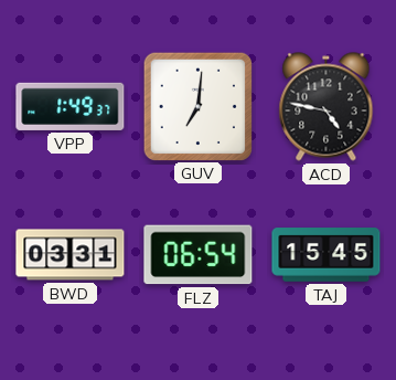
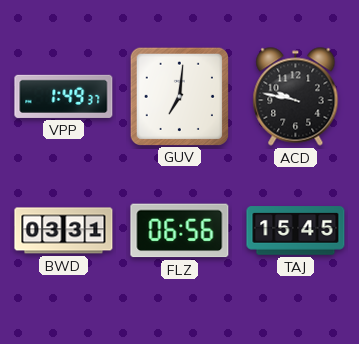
ACD: 4:47 -> 9:47
FLZ: 06:54 -> 06:56
